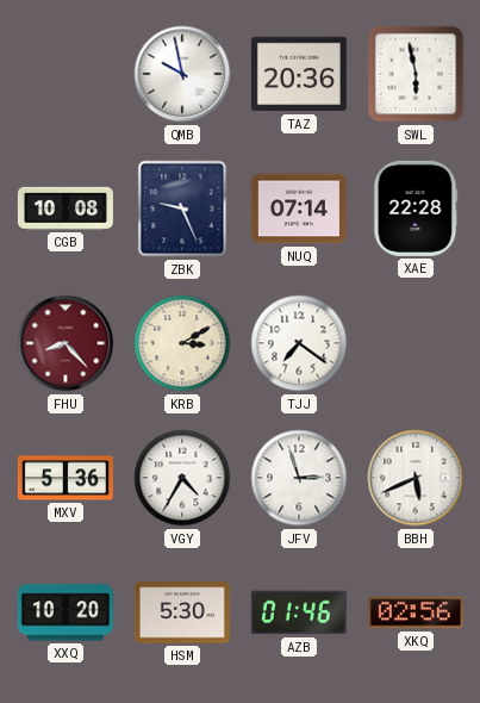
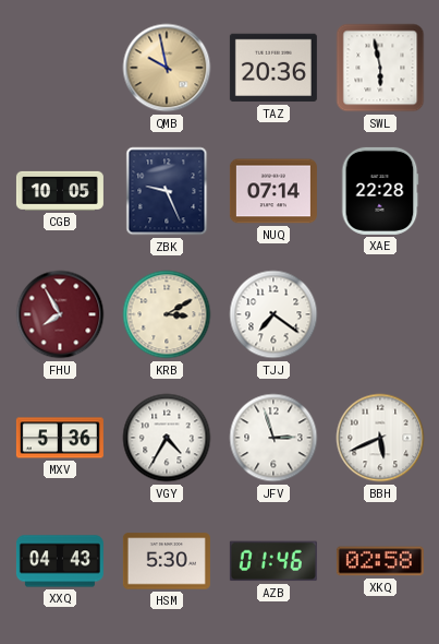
QMB dial: white -> champagne
CGB: 10:08 -> 10:05
FHU: 8:23 -> 7:55
XXQ: 10:20 -> 04:43
XKQ: 02:56 -> 02:58
